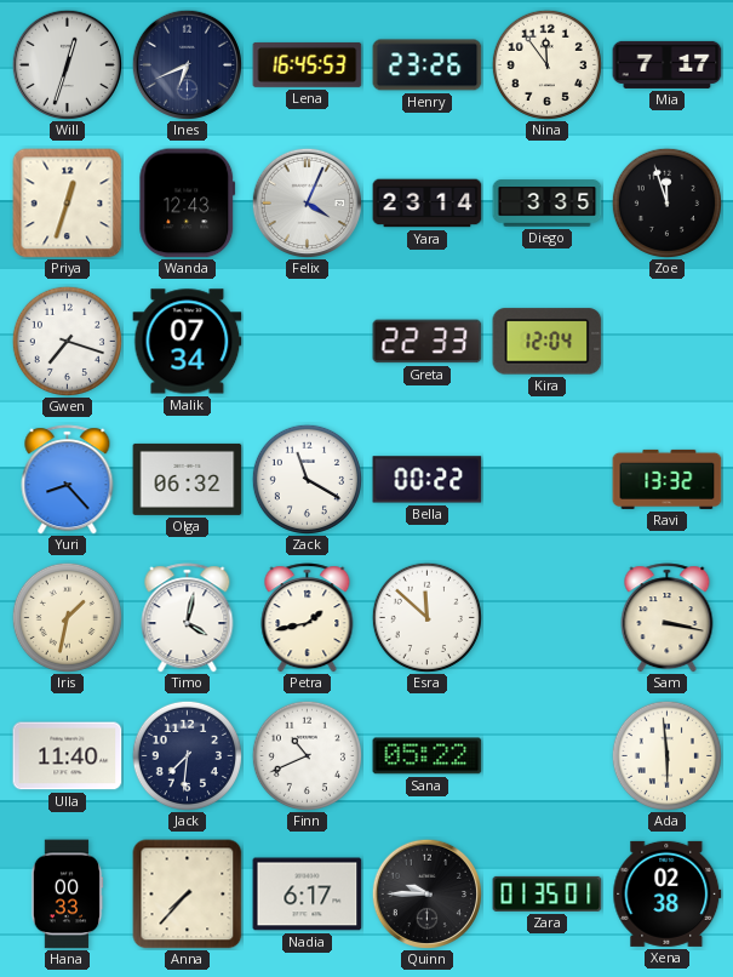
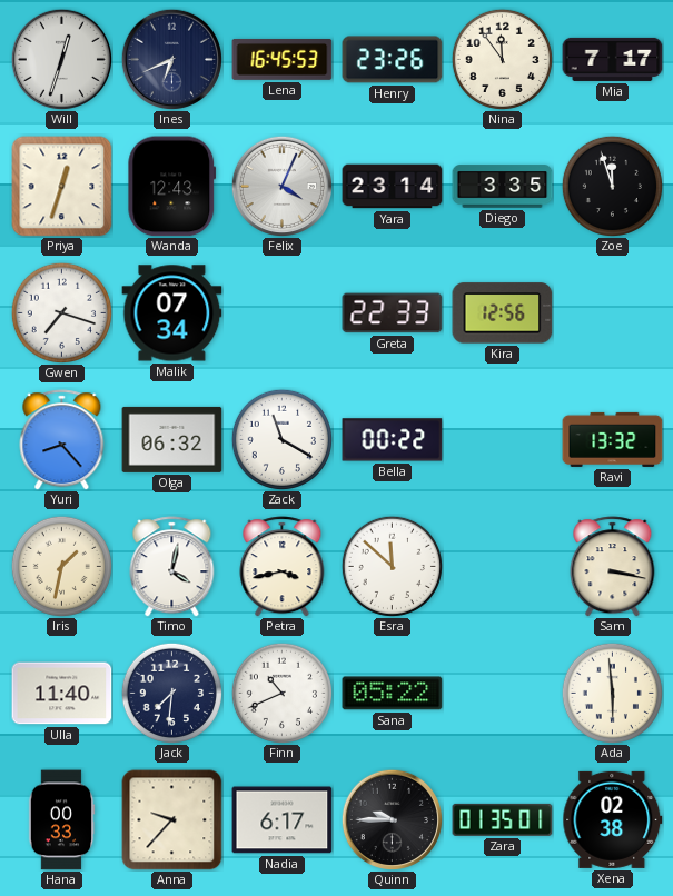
Kira: 12:04 -> 12:56
Petra: 1:43 -> 3:43
Anna: 7:37 -> 9:37
